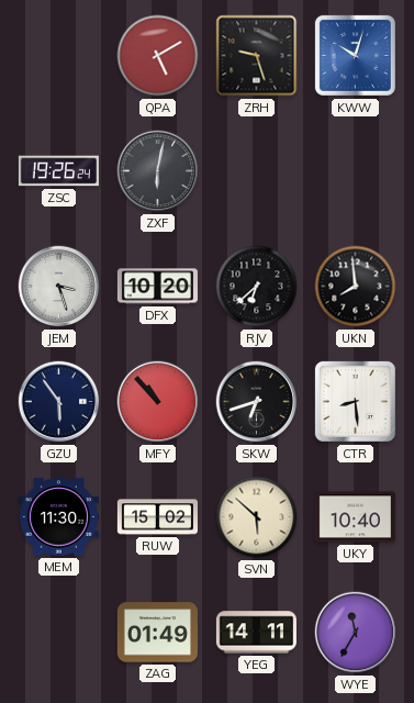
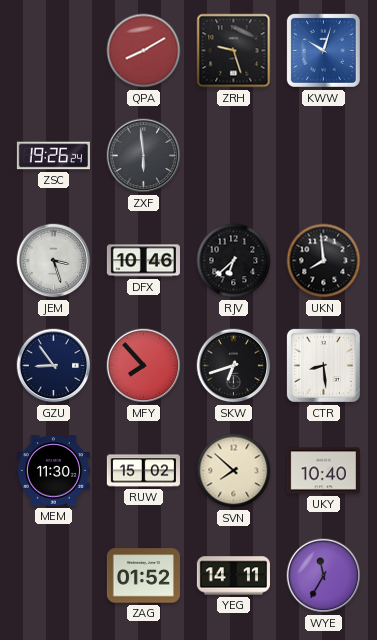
QPA: 5:10 -> 8:10
ZXF: 6:02 -> 5:59
DFX: 10:20 -> 10:46
GZU: 5:54 -> 8:54
MFY: 10:53 -> 7:53
SVN: 5:52 -> 7:52
ZAG: 01:49 -> 01:52
